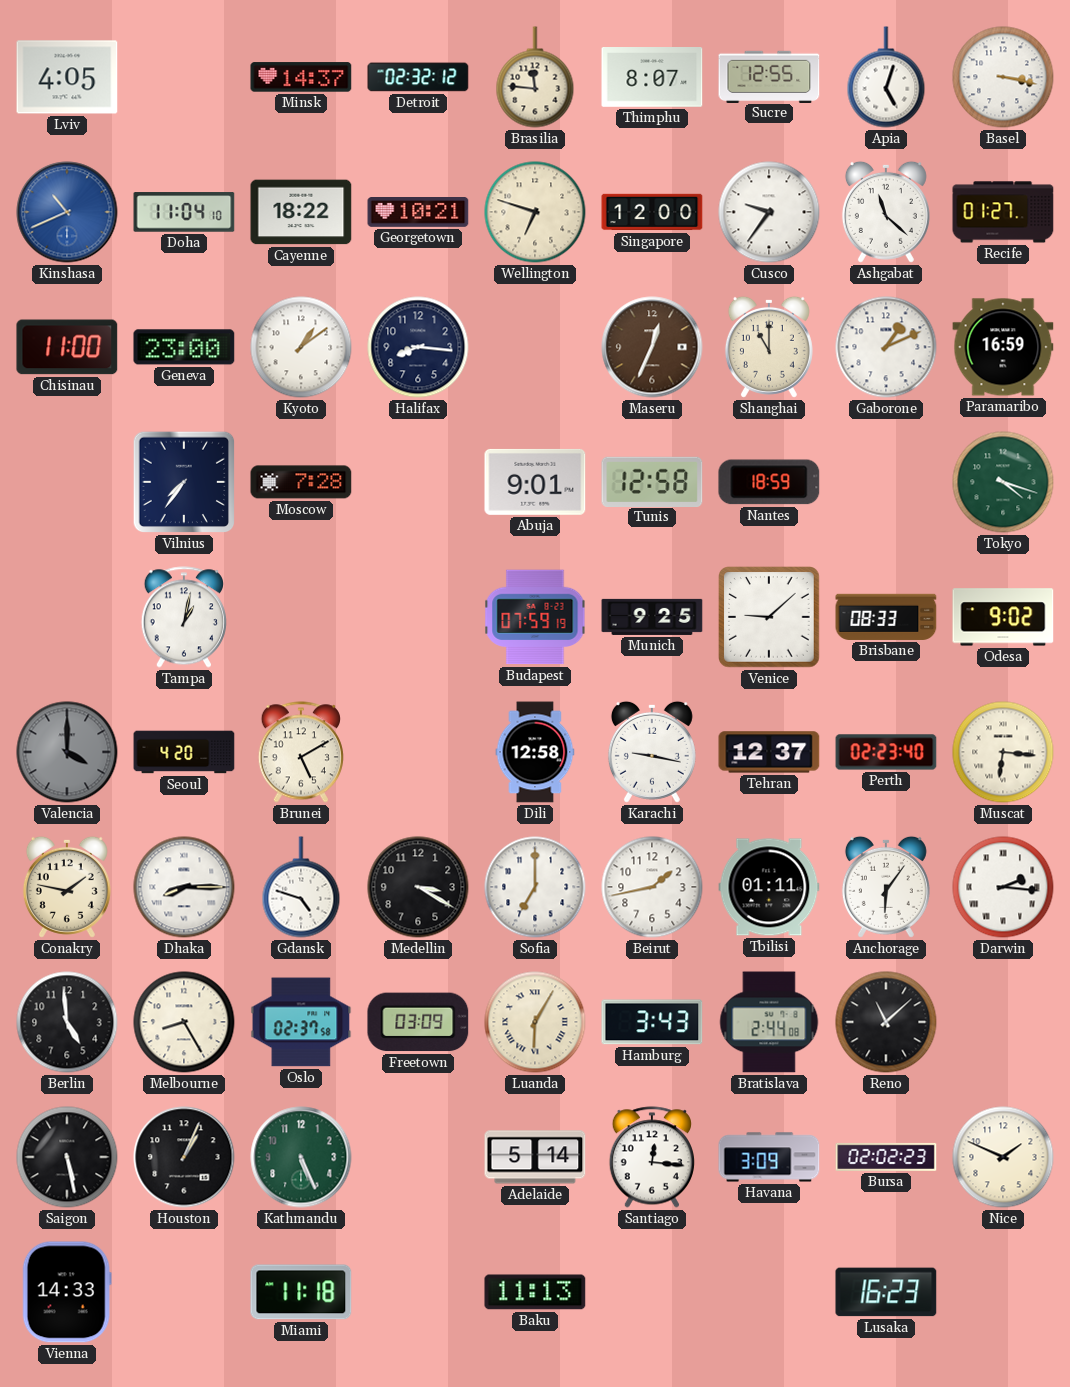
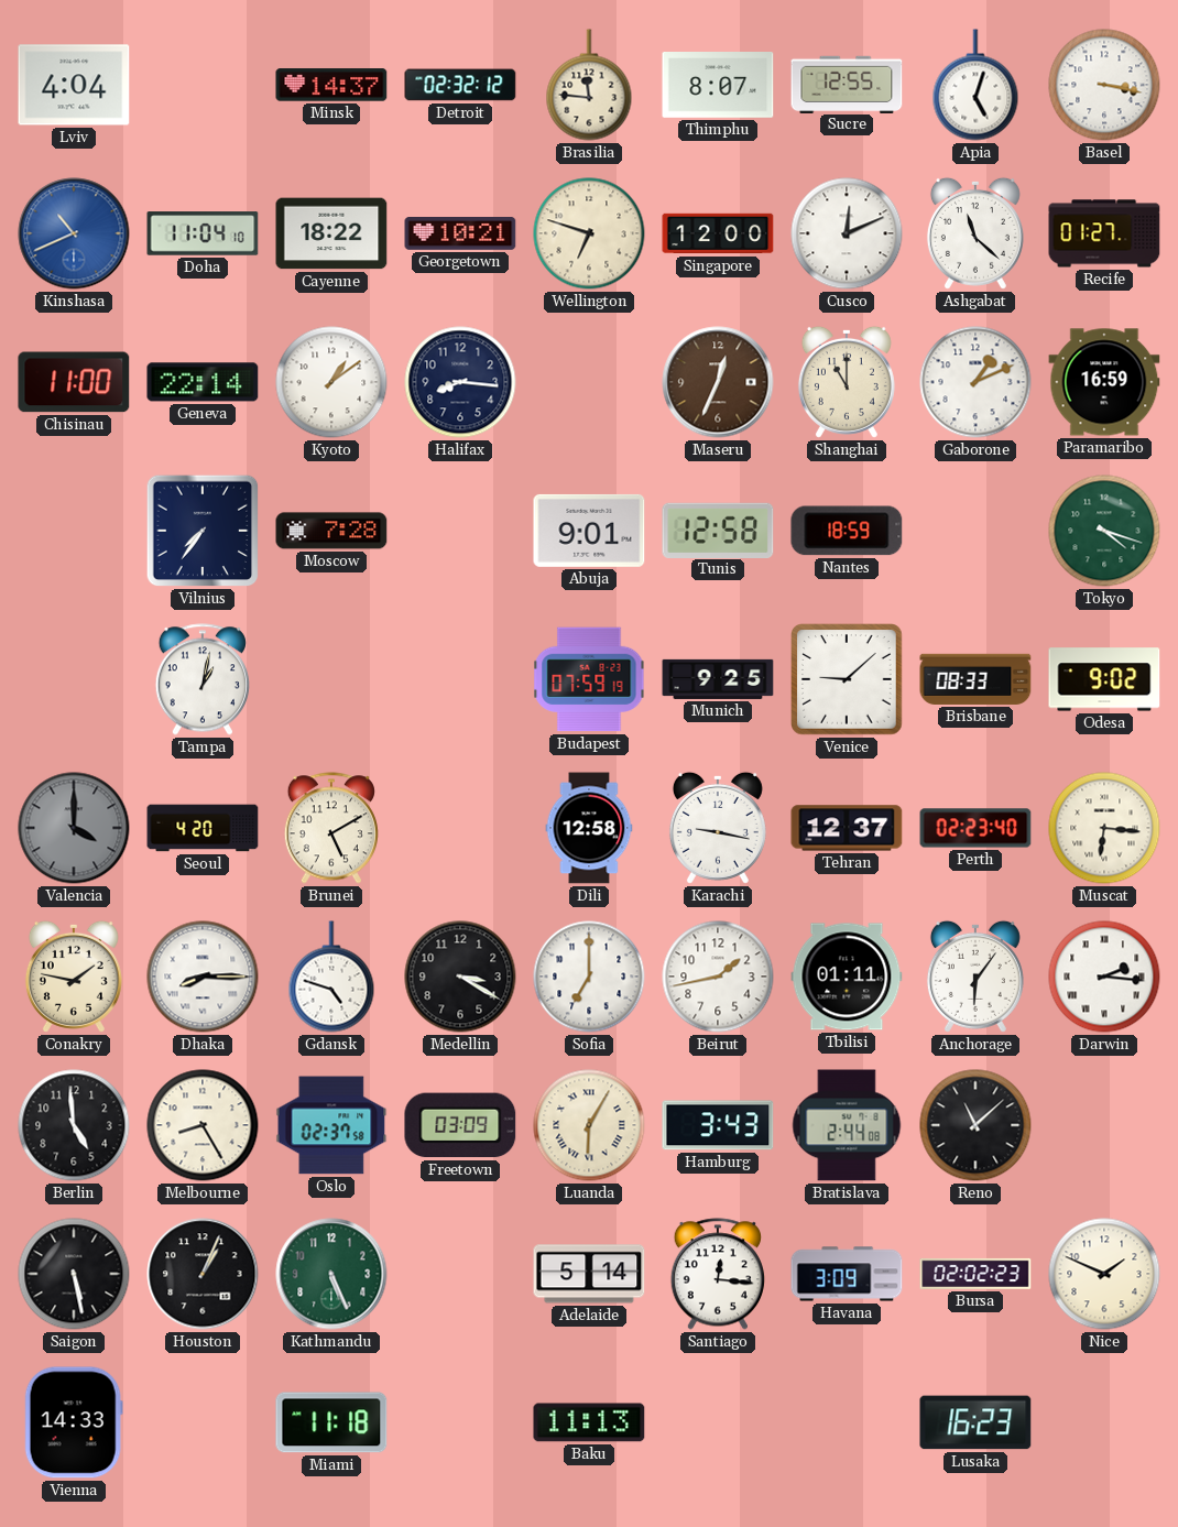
Lviv: 4:05 -> 4:04
Cusco: 9:36 -> 12:11
Geneva: 23:00 -> 22:14
